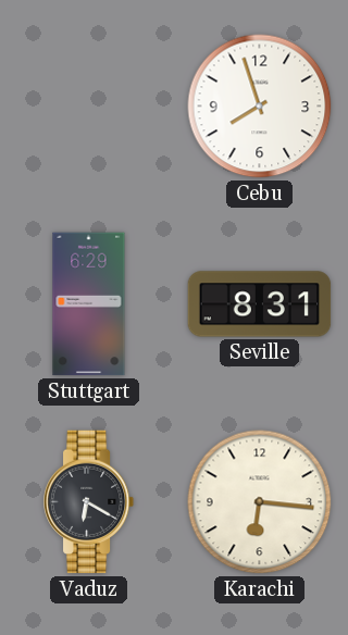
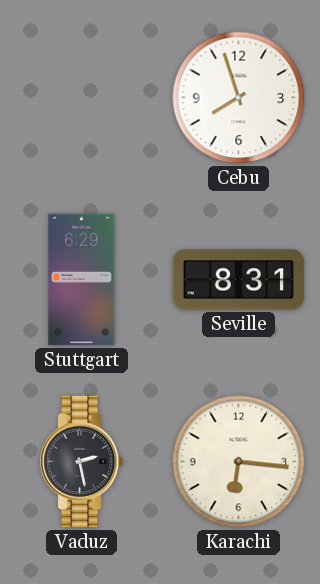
Vaduz: 6:20 -> 2:28
